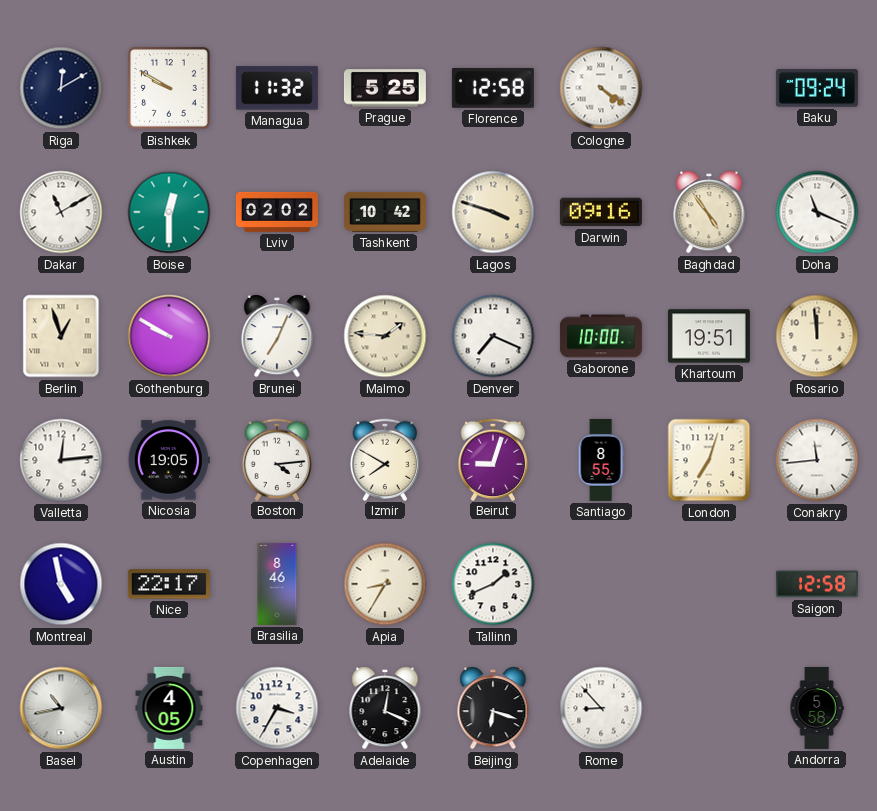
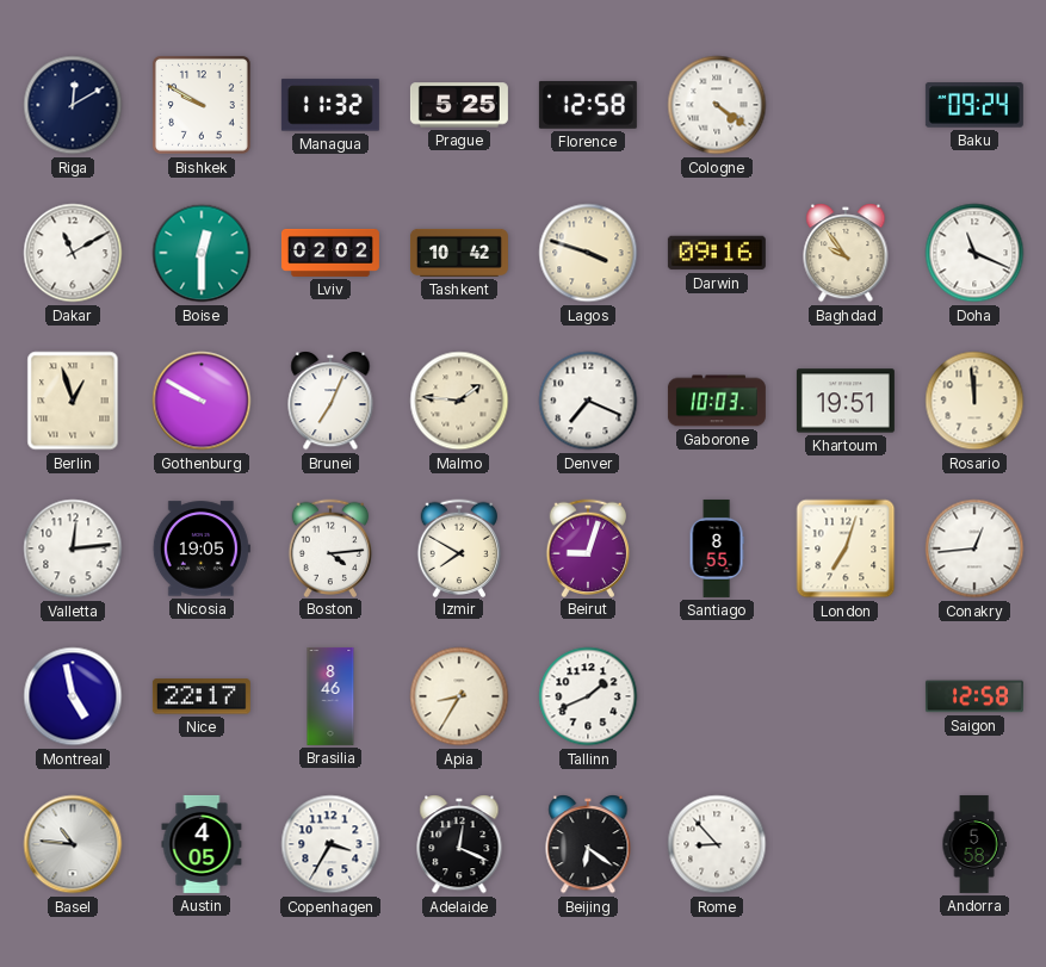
Baghdad: 4:54 -> 9:54
Gaborone: 10:00 -> 10:03
Conakry: 11:44 -> 12:44
Basel: 10:43 -> 10:46
Beijing: 6:18 -> 6:21
